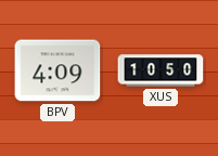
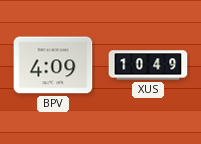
XUS: 10:50 -> 10:49
